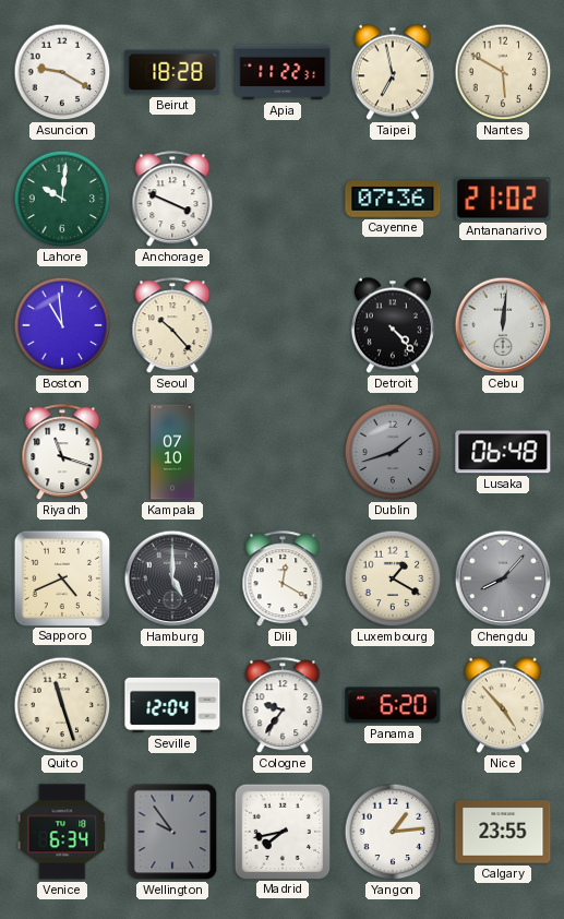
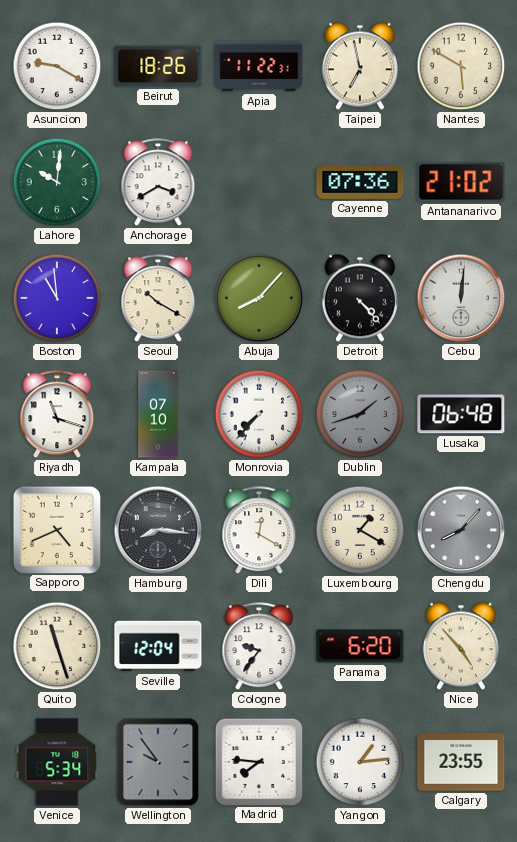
Beirut: 18:28 -> 18:26
Anchorage: 3:49 -> 3:40
Seoul: 10:23 -> 10:20
Abuja: none -> 8:07
Monrovia: none -> 7:37
Hamburg: 5:00 -> 8:16
Venice: 6:34 -> 5:34
Madrid: 7:43 -> 7:46
